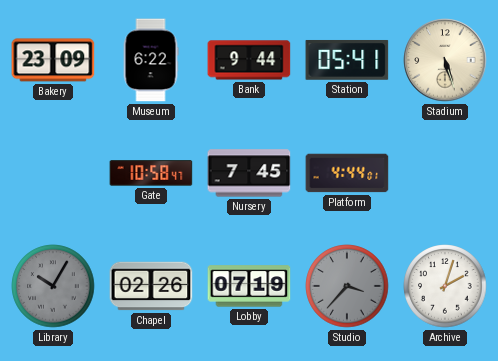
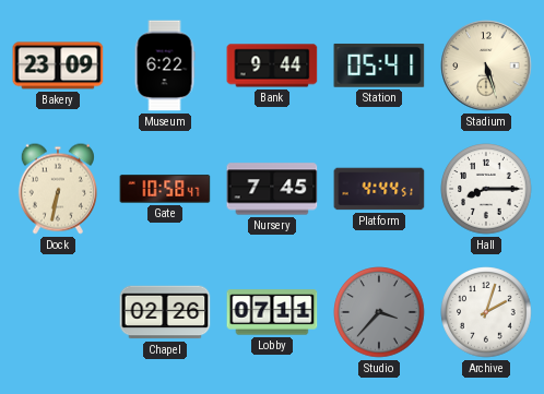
Dock: none -> 6:32
Platform: 4:44:01 -> 4:44:51
Hall: none -> 8:15
Library: 10:05 -> none
Lobby: 07:19 -> 07:11
